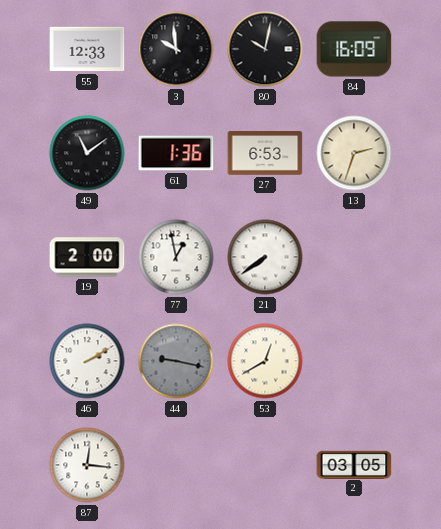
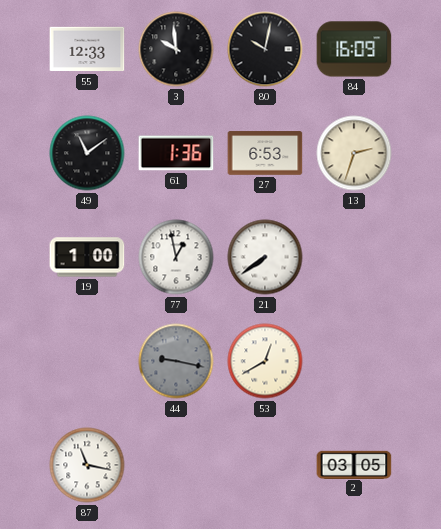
19: 2:00 -> 1:00
46: 2:10 -> none
87: 12:16 -> 11:17
